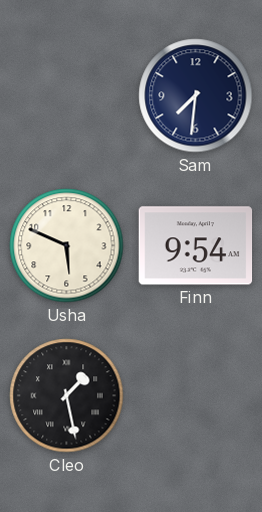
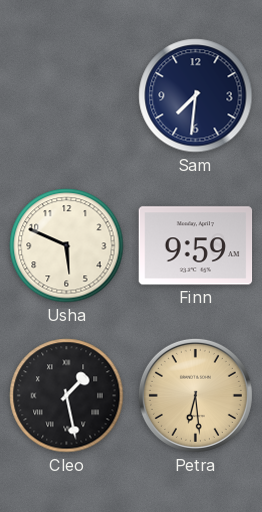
Finn: 9:54 -> 9:59
Petra: none -> 6:29
